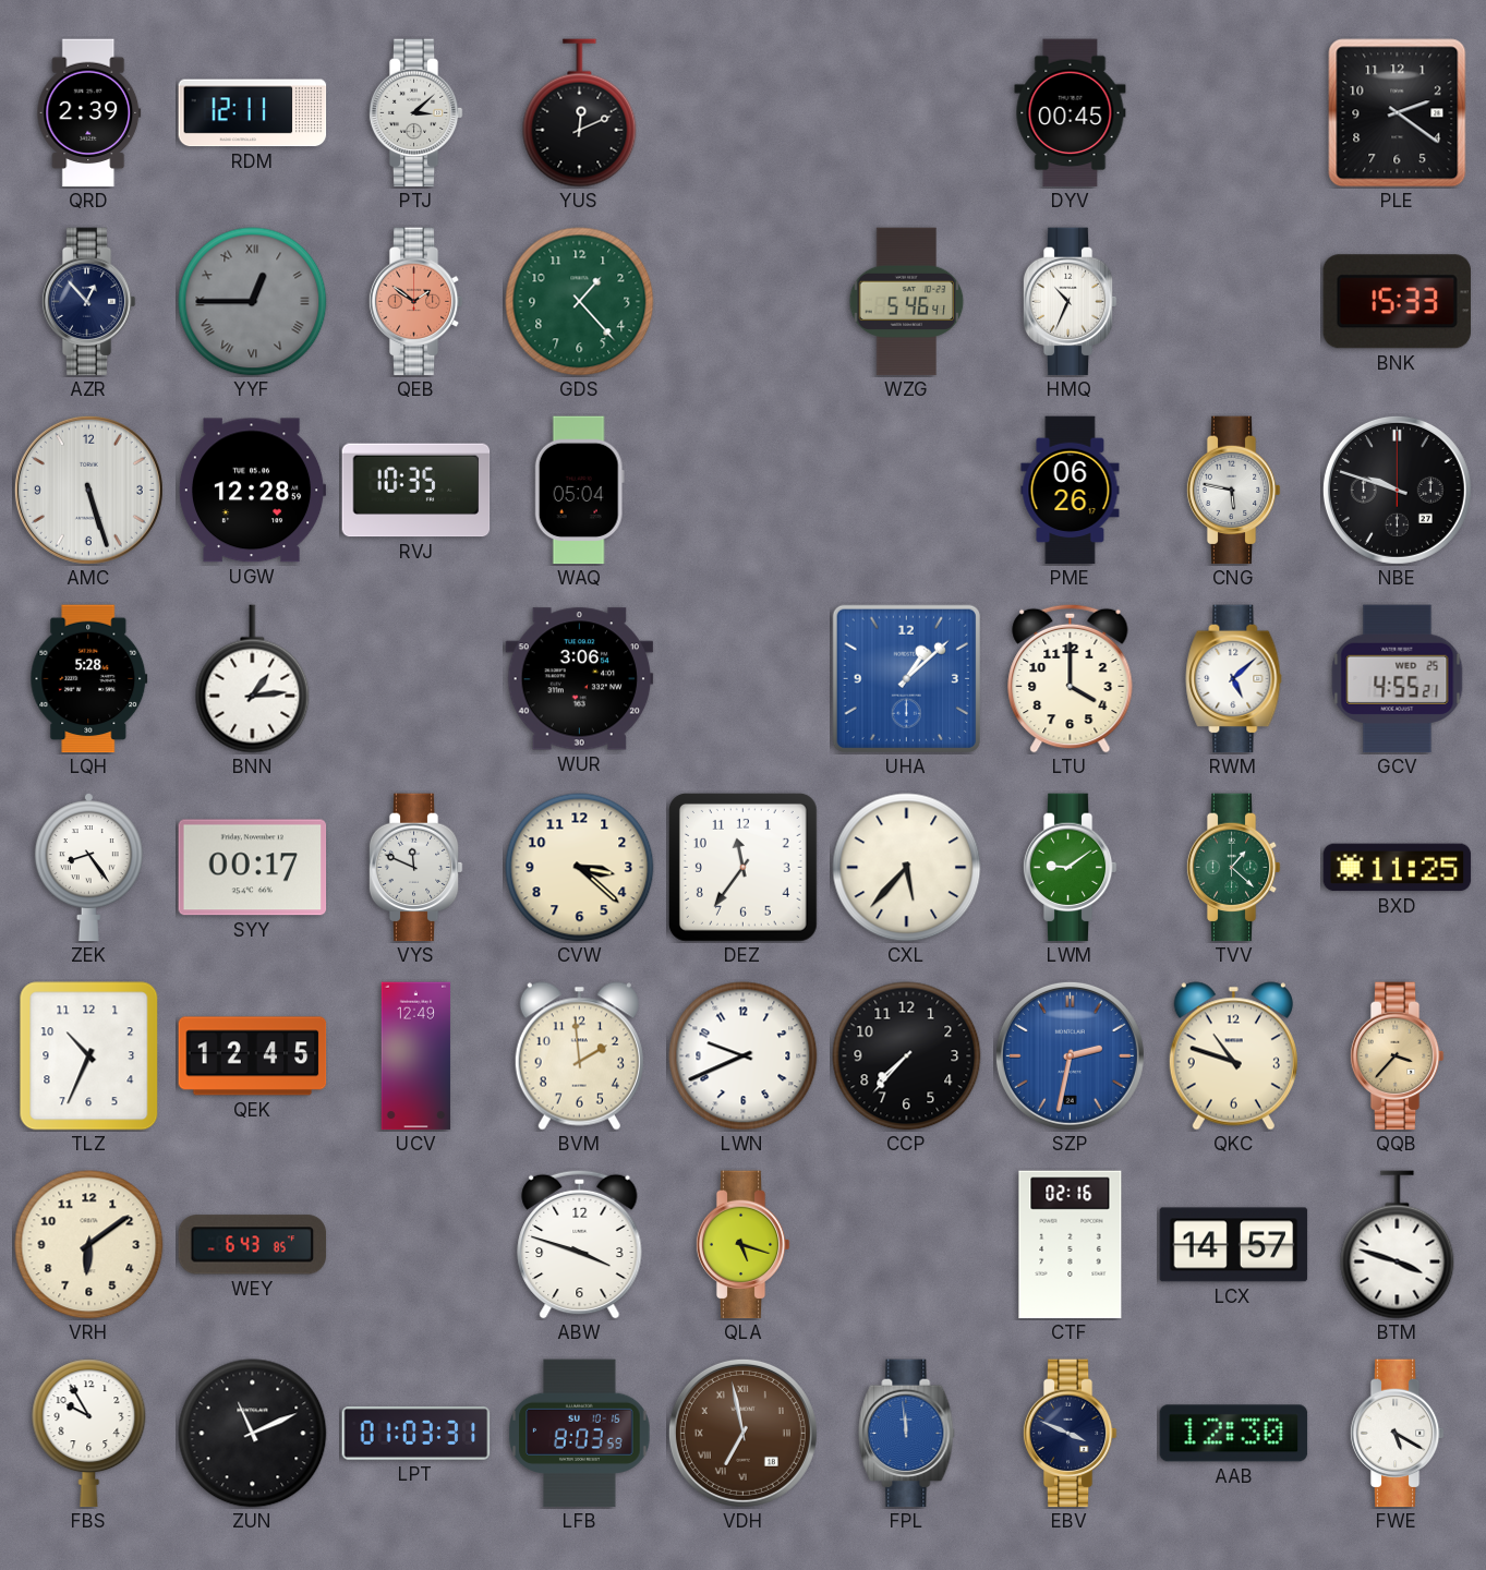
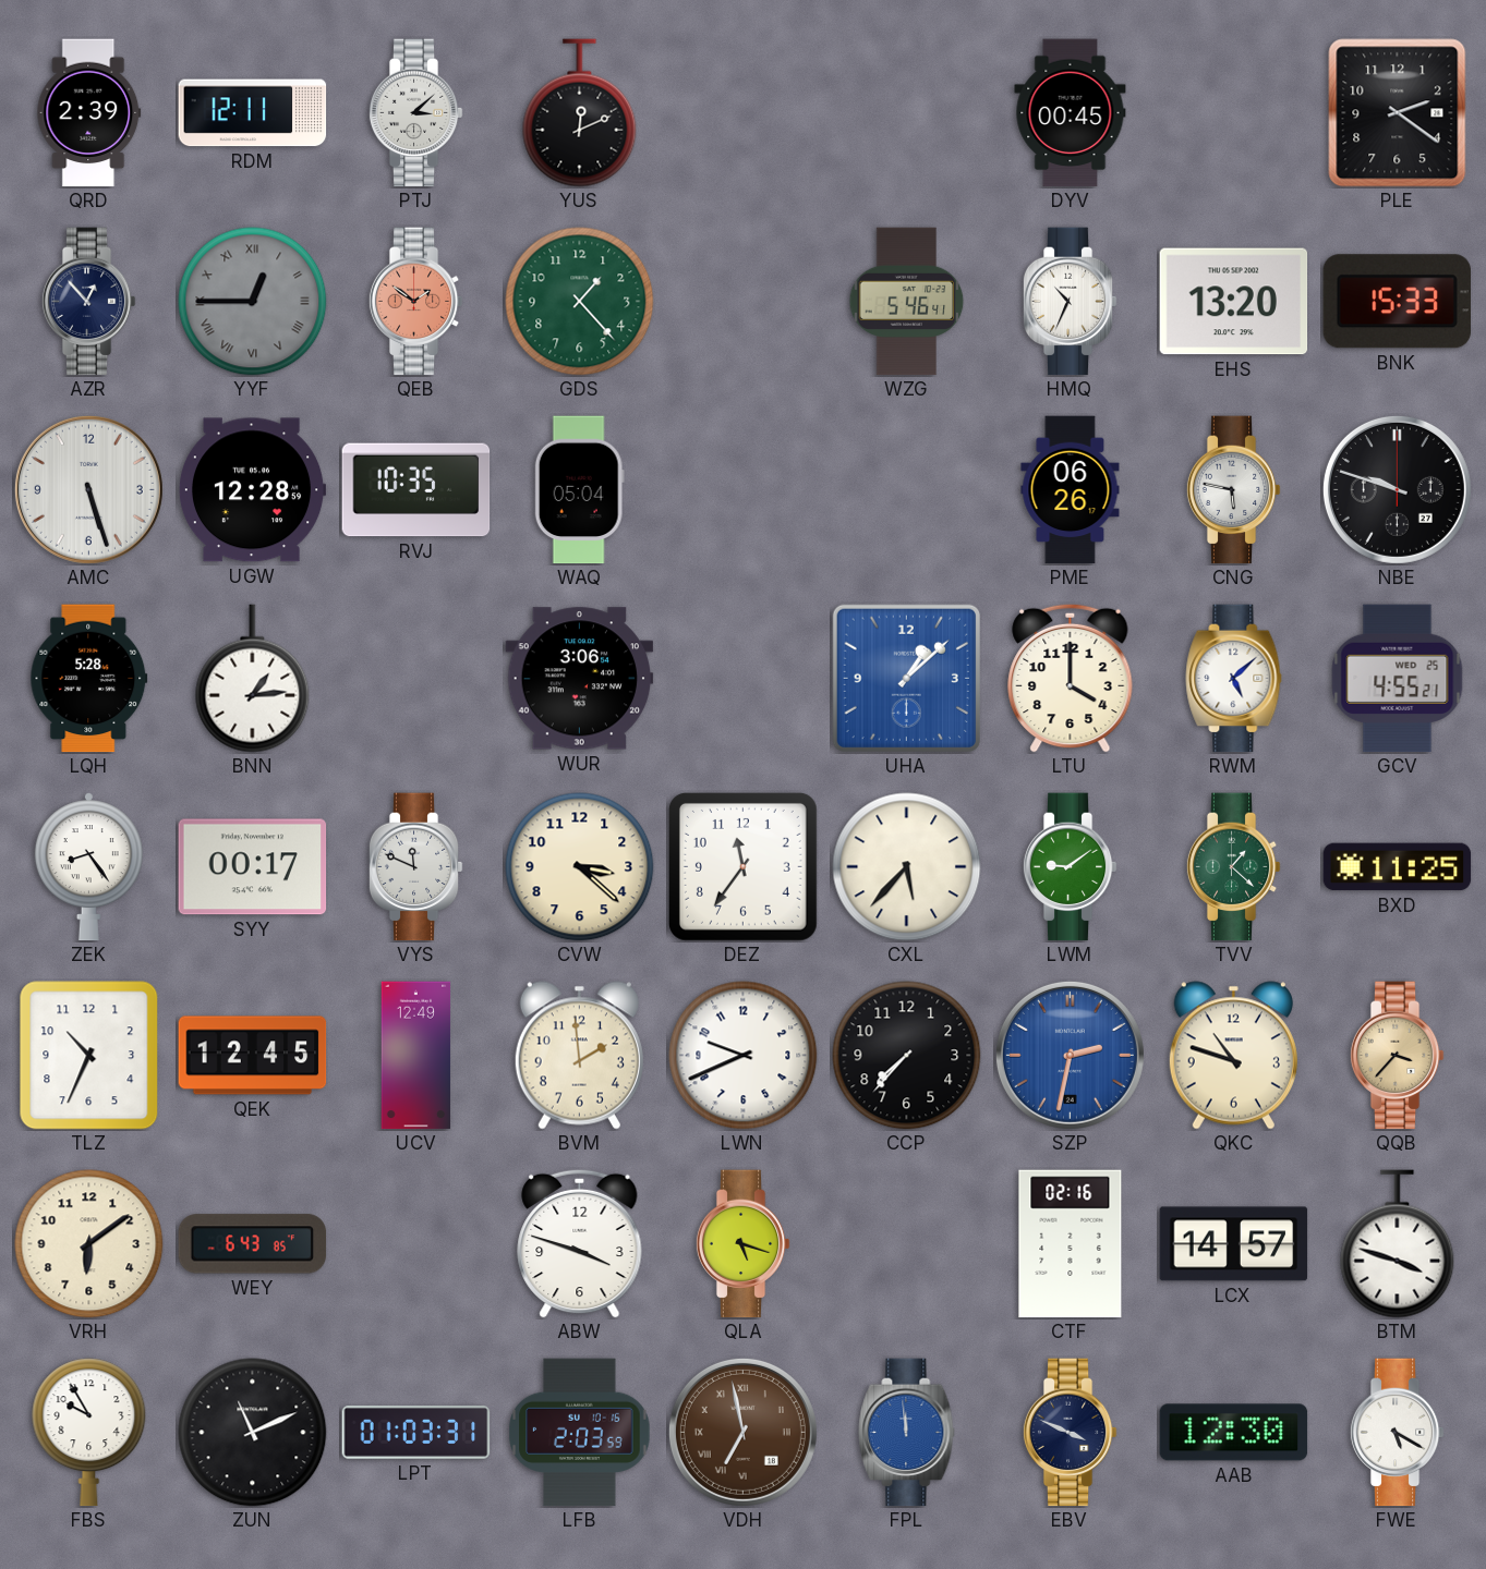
EHS: none -> 13:20
LFB: 8:03 -> 2:03
